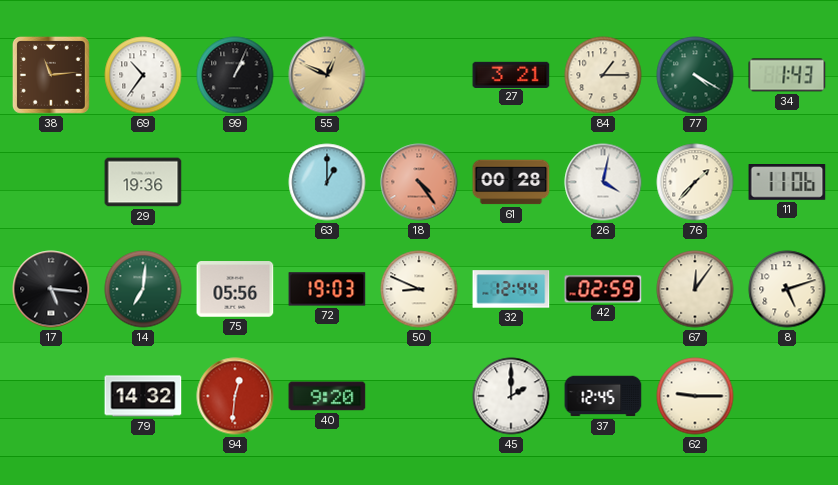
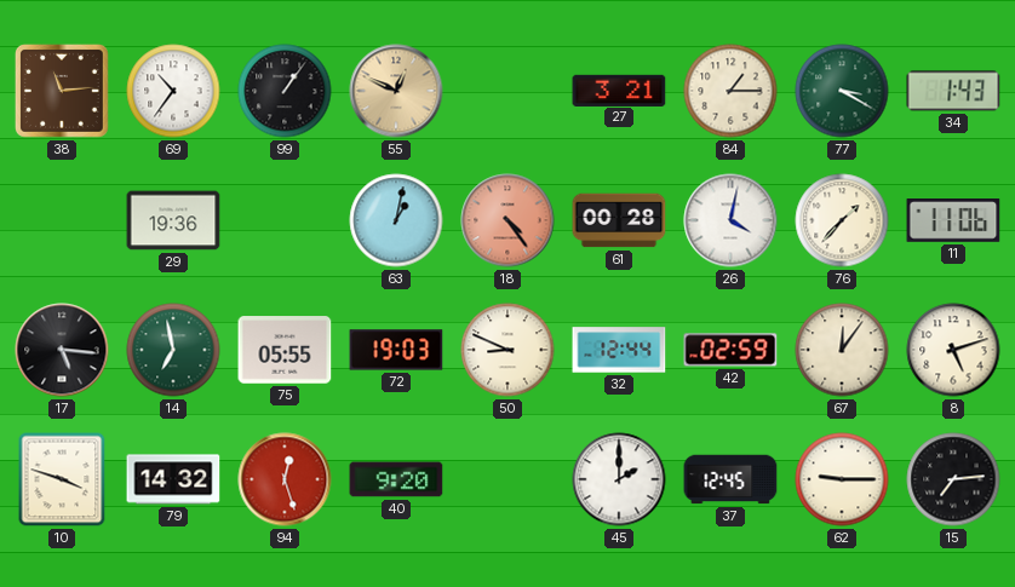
99: 1:04 -> 1:06
77: 4:20 -> 3:20
63: 1:00 -> 1:02
14: 7:01 -> 6:58
75: 05:56 -> 05:55
10: none -> 3:48
94: 12:31 -> 12:27
15: none -> 7:14
